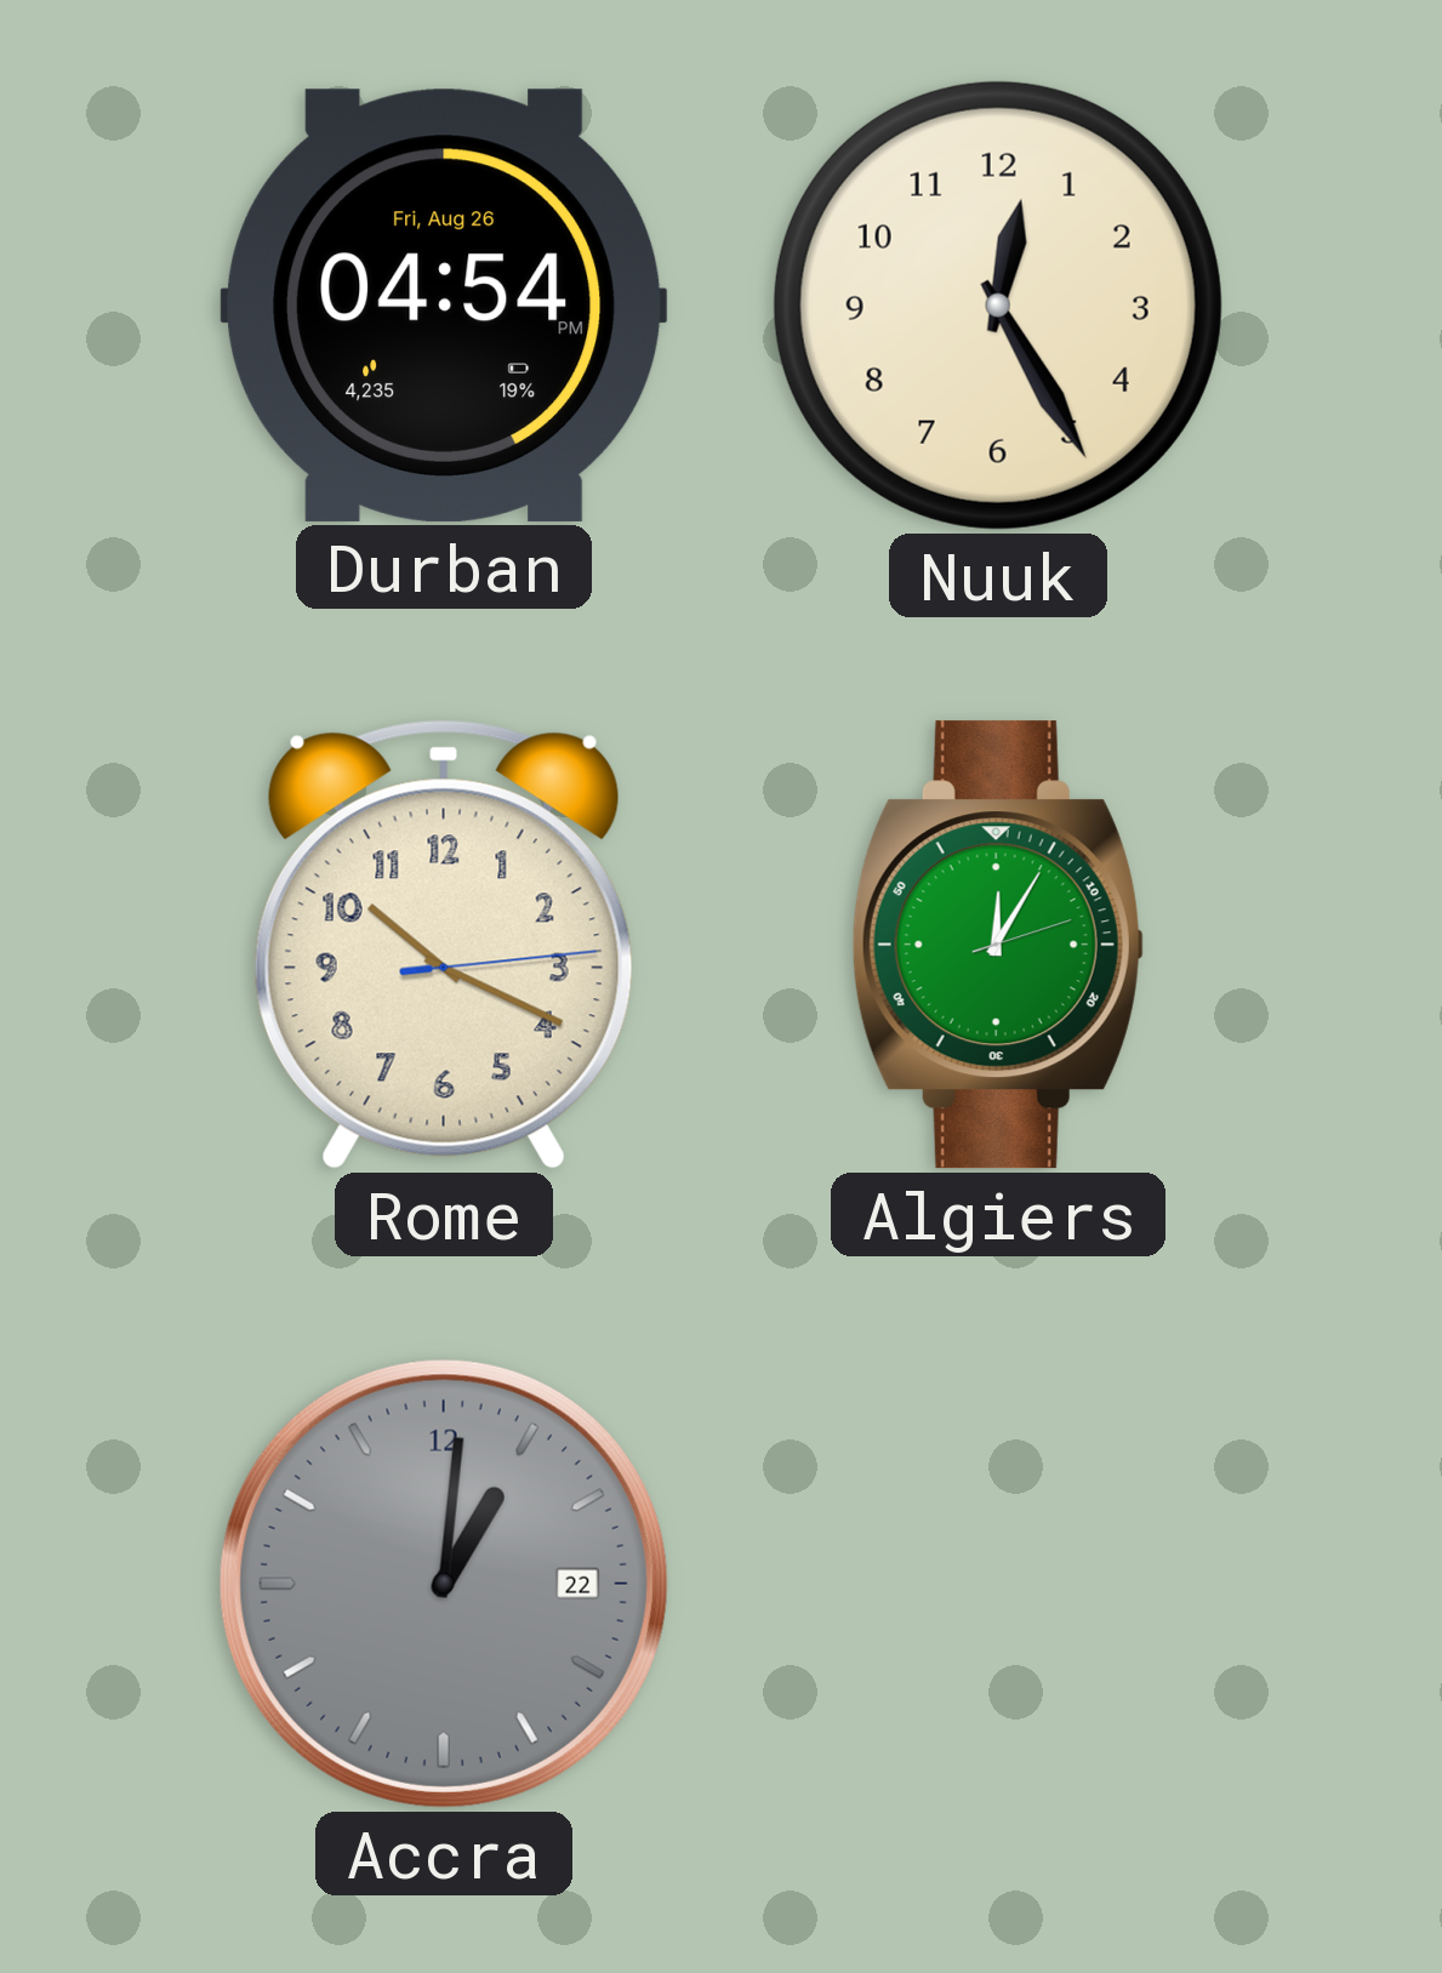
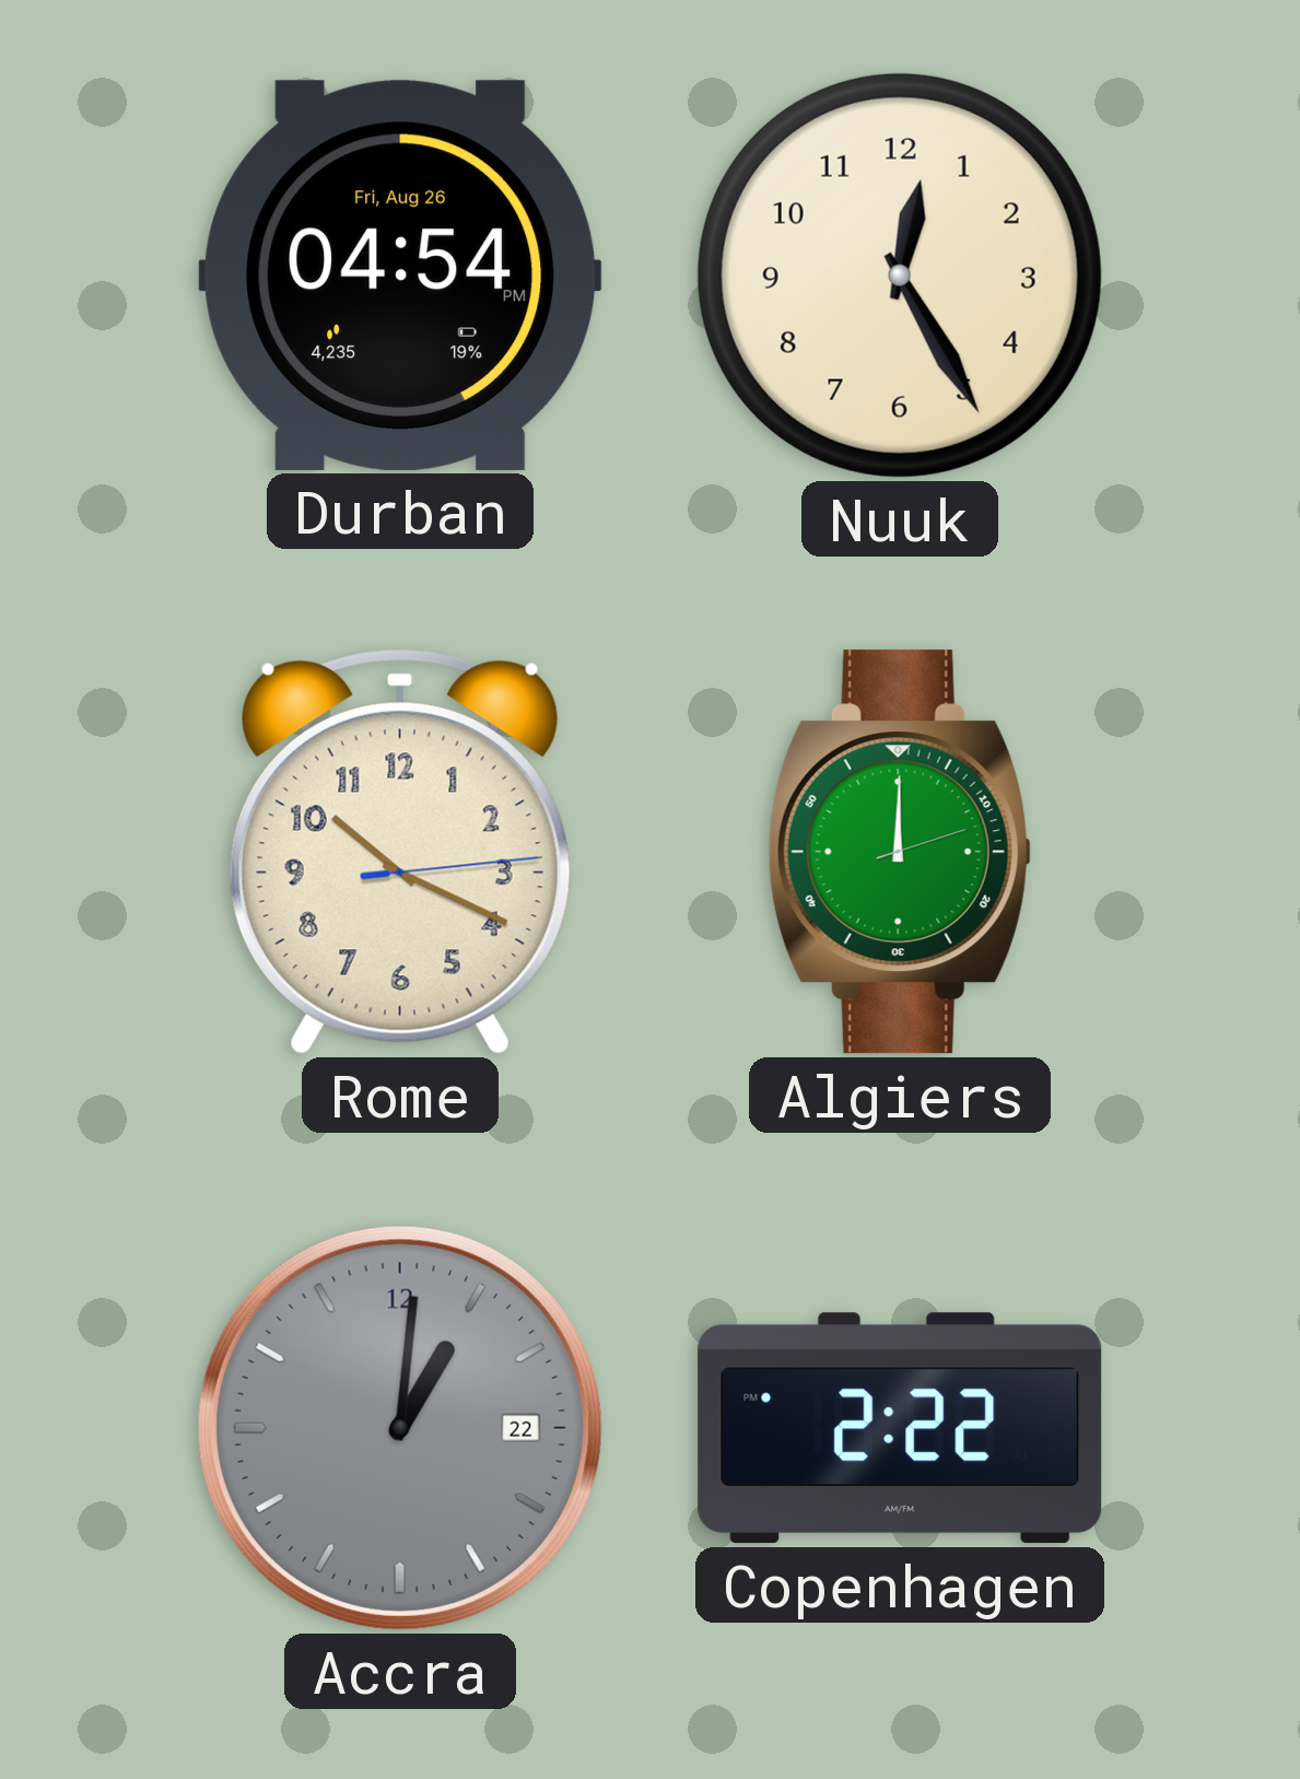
Algiers: 12:05 -> 12:00
Copenhagen: none -> 2:22
